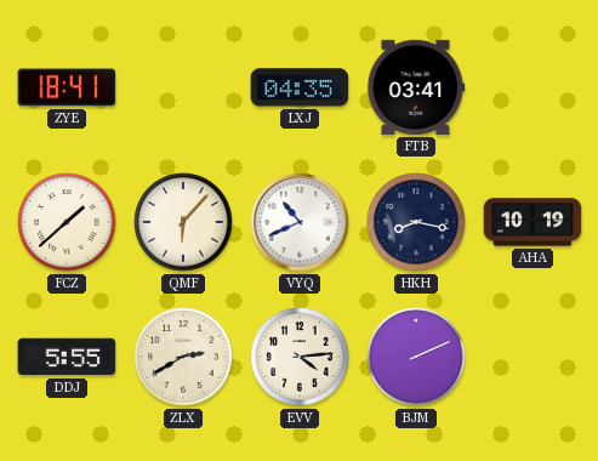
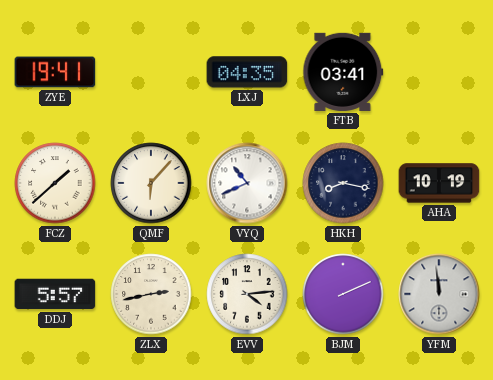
ZYE: 18:41 -> 19:41
DDJ: 5:55 -> 5:57
ZLX: 2:40 -> 2:43
YFM: none -> 11:59
